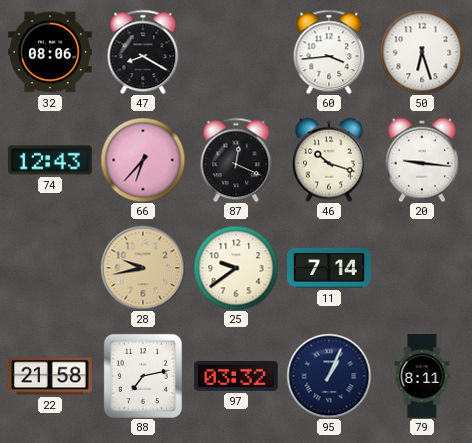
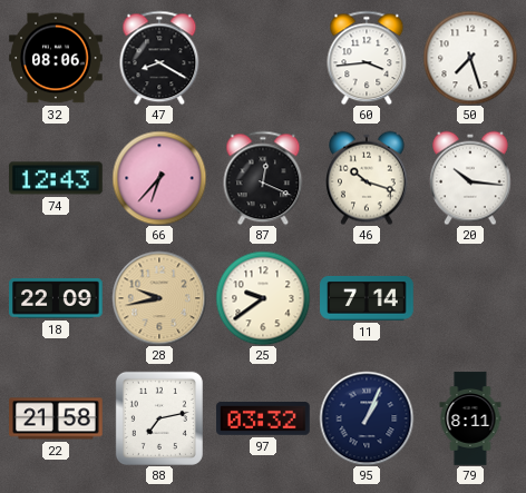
50: 6:27 -> 7:27
20: 9:16 -> 10:16
18: none -> 22:09
